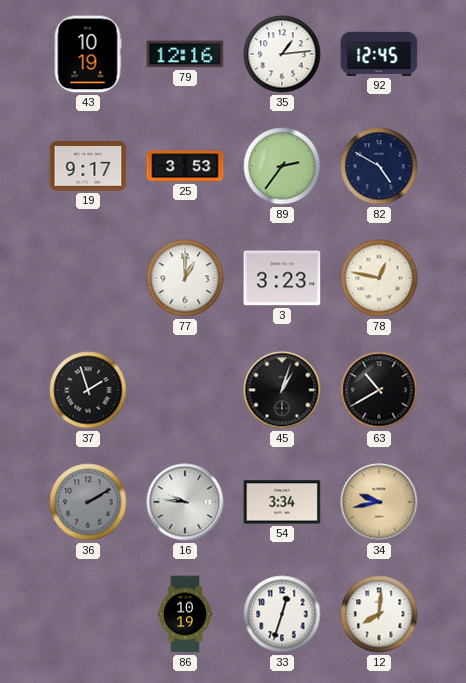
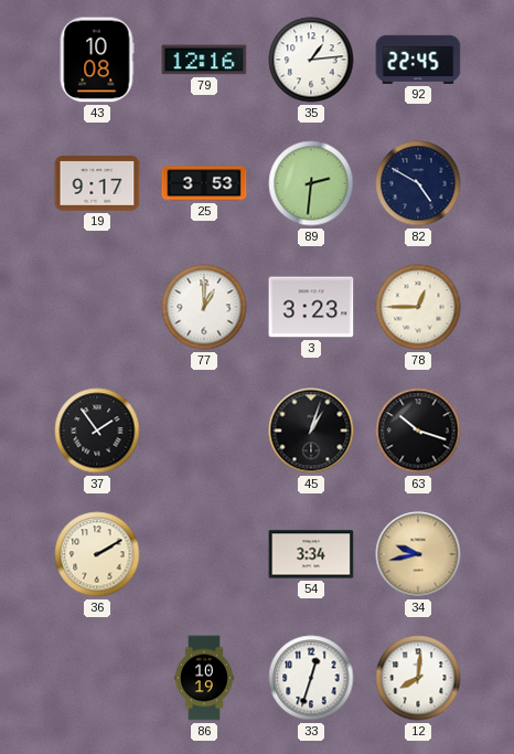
43: 10:19 -> 10:08
92: 12:45 -> 22:45
89: 2:36 -> 2:31
78: 12:47 -> 12:45
37: 1:57 -> 1:54
63: 10:40 -> 10:18
36 dial: grey -> cream
16: 9:46 -> none
